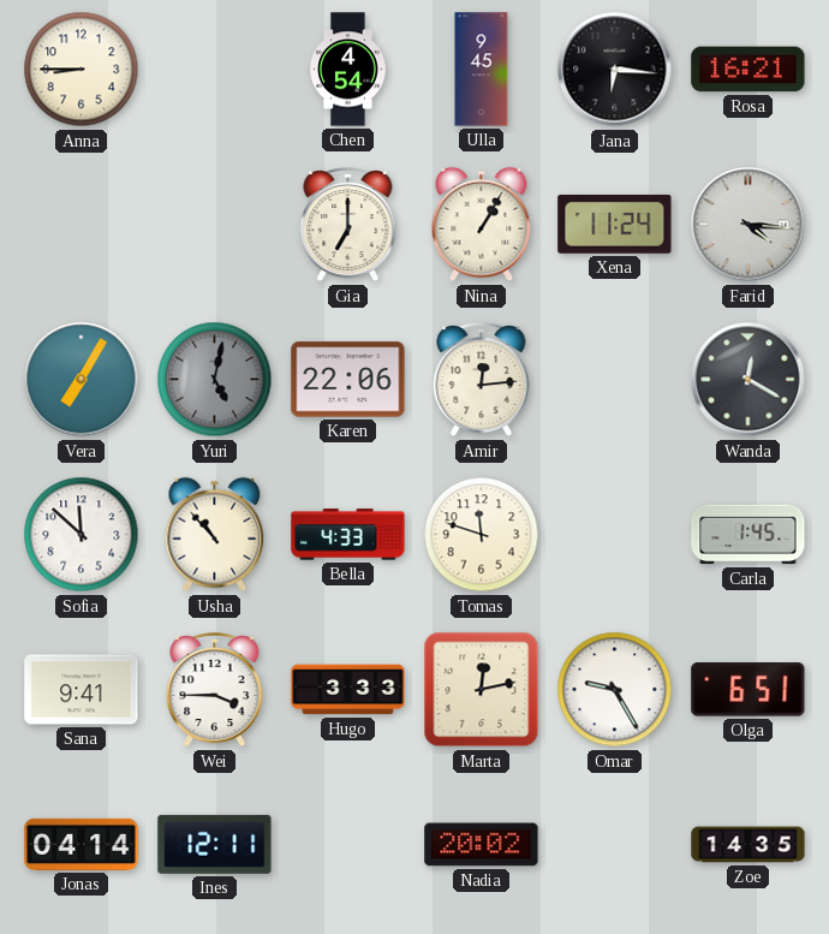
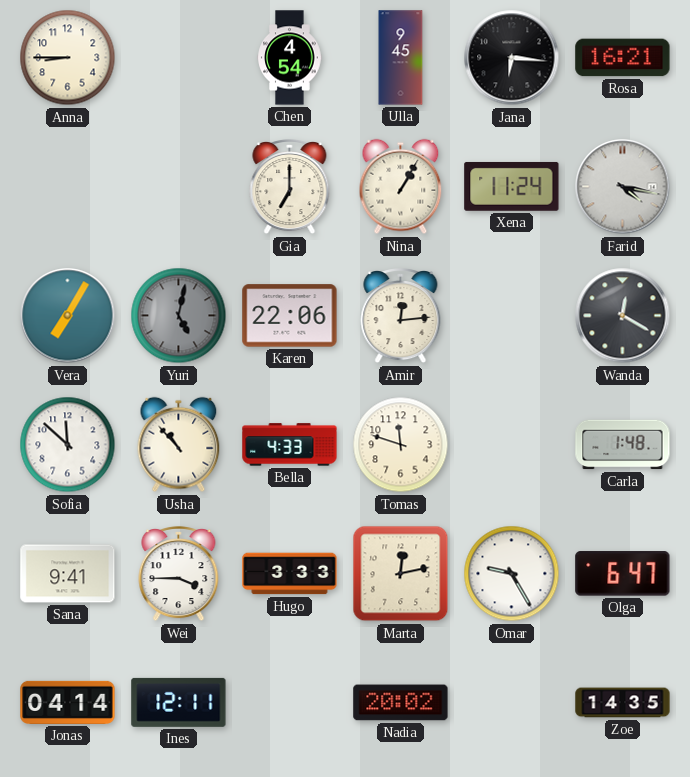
Farid: 4:16 -> 4:17
Carla: 1:45 -> 1:48
Olga: 6:51 -> 6:47
